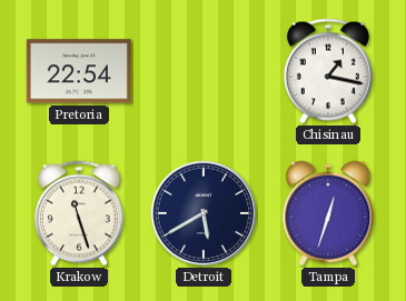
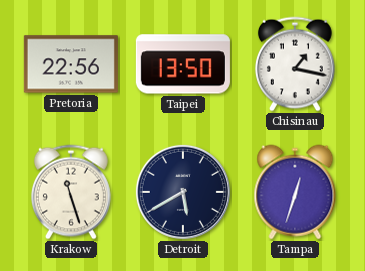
Pretoria: 22:54 -> 22:56
Taipei: none -> 13:50
